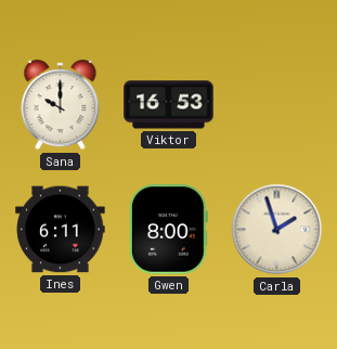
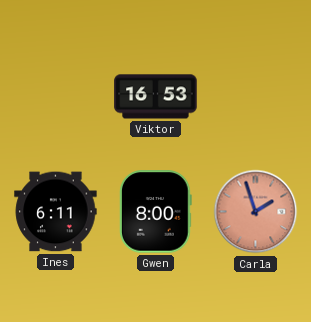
Sana: 10:00 -> none
Carla dial: cream -> salmon
